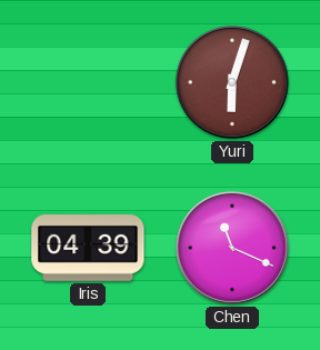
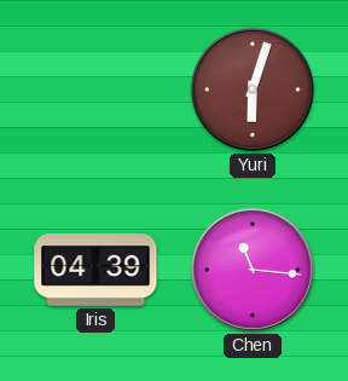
Chen: 11:19 -> 11:16
